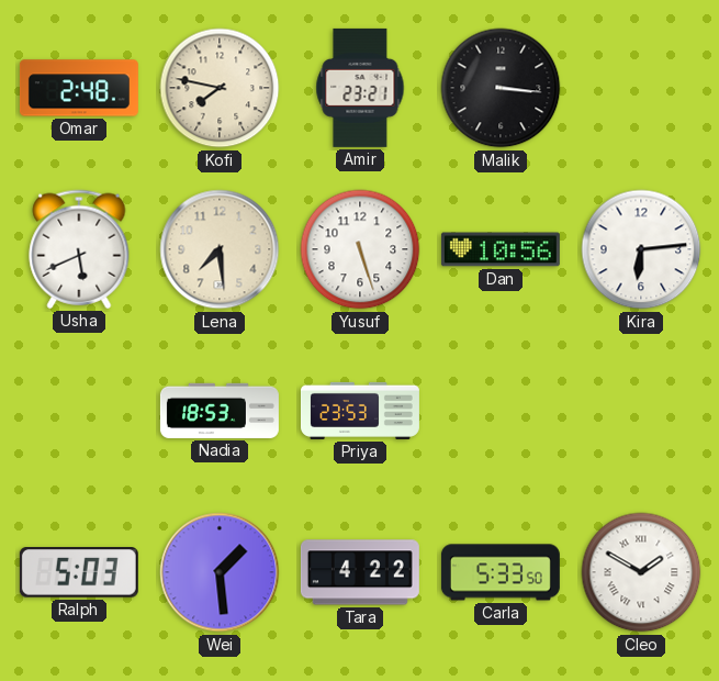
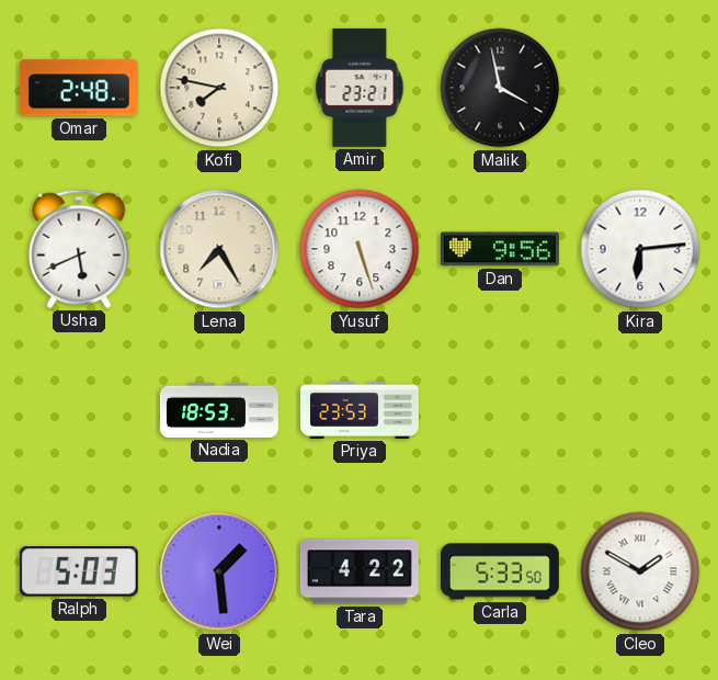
Malik: 3:16 -> 3:58
Lena: 7:29 -> 7:25
Dan: 10:56 -> 9:56
